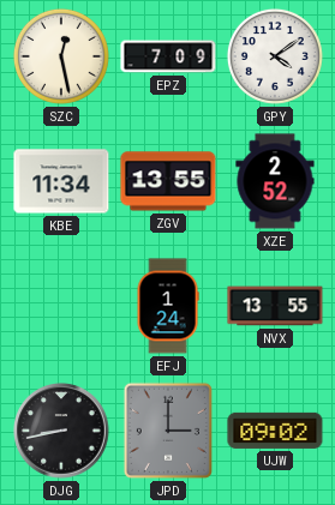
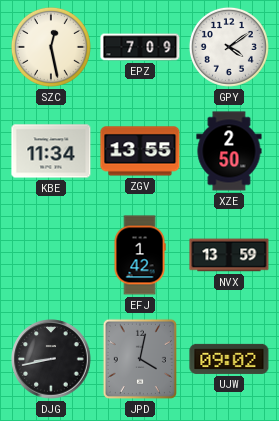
XZE: 2:52 -> 2:50
EFJ: 1:24 -> 1:42
NVX: 13:55 -> 13:59
JPD: 3:00 -> 4:02
